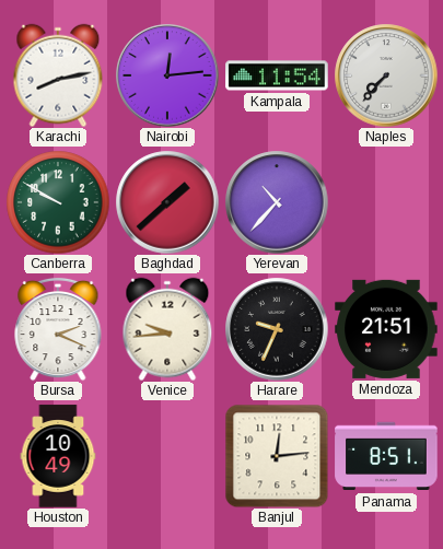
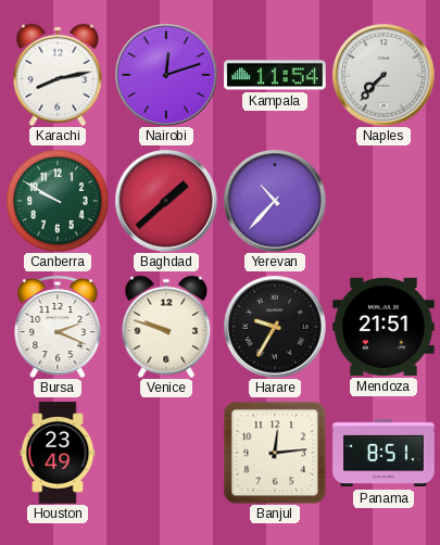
Nairobi: 12:14 -> 12:12
Venice: 9:44 -> 9:48
Harare: 9:34 -> 9:35
Houston: 10:49 -> 23:49
